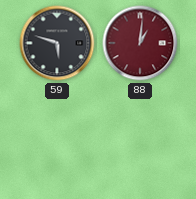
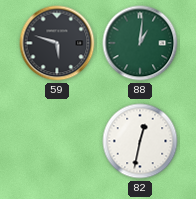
88 dial: burgundy -> green
82: none -> 12:32
